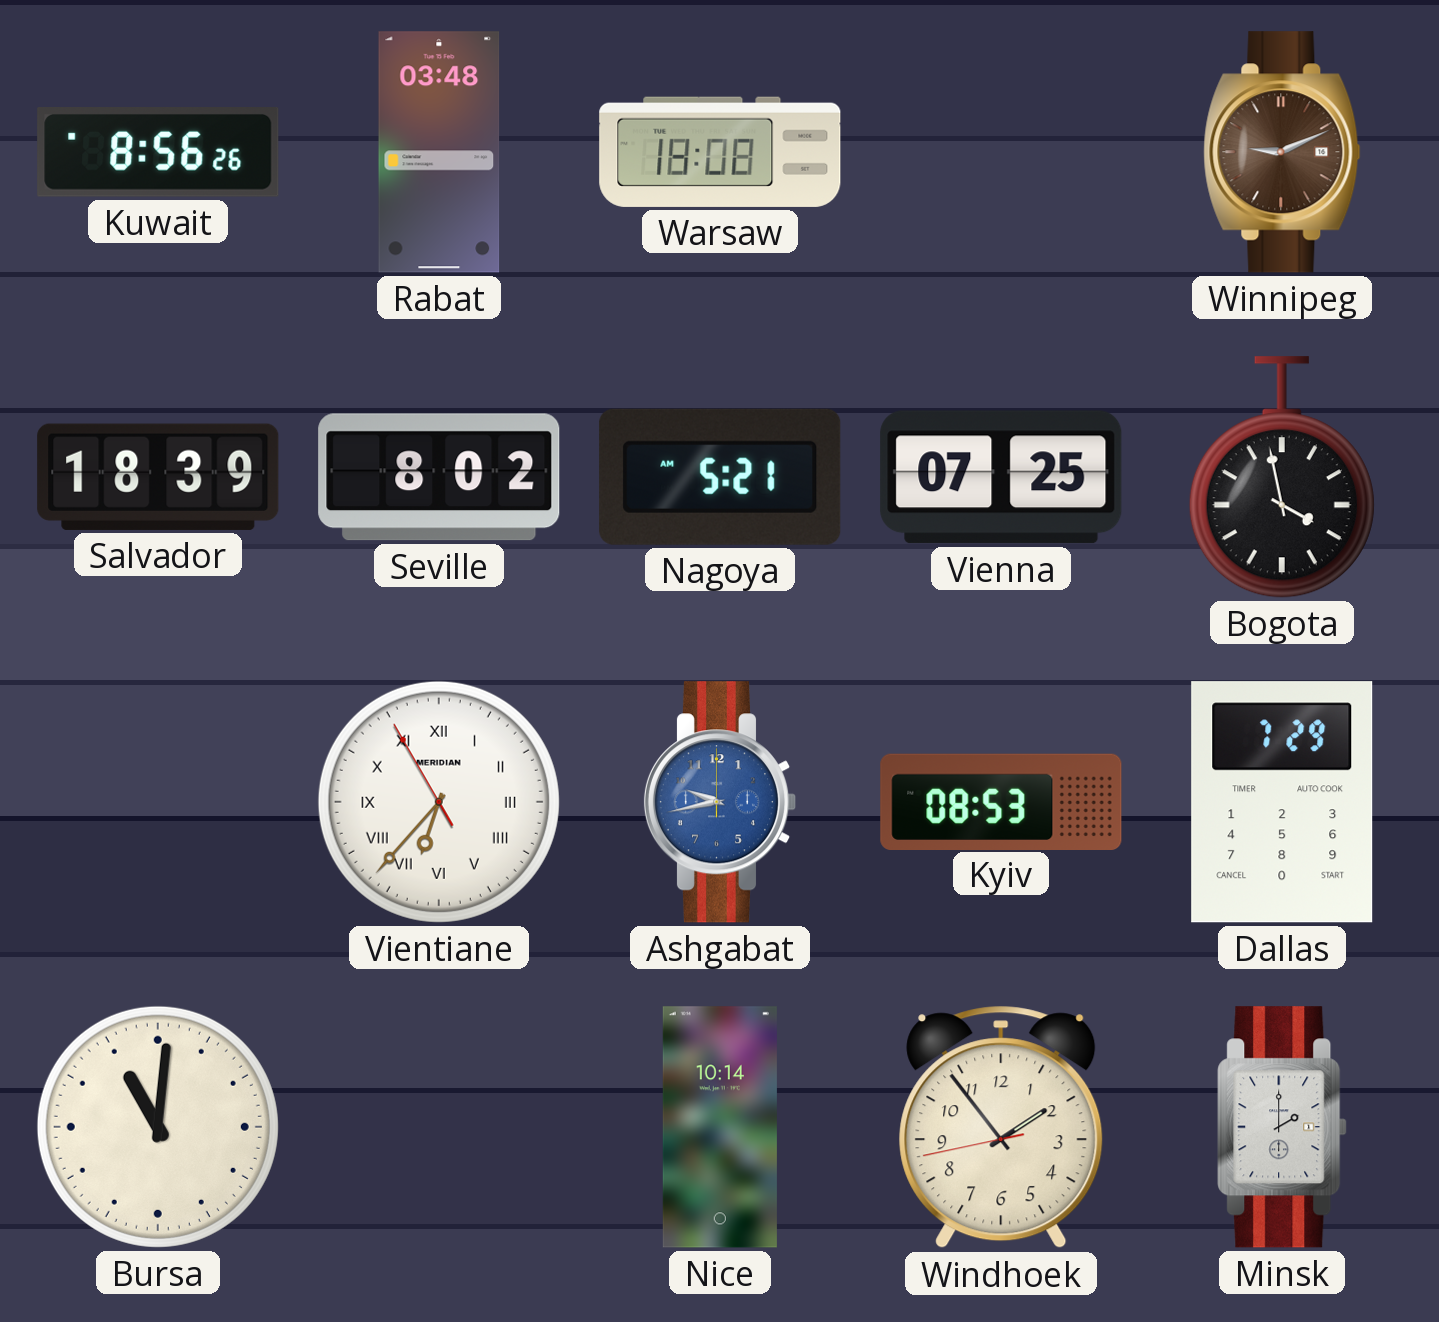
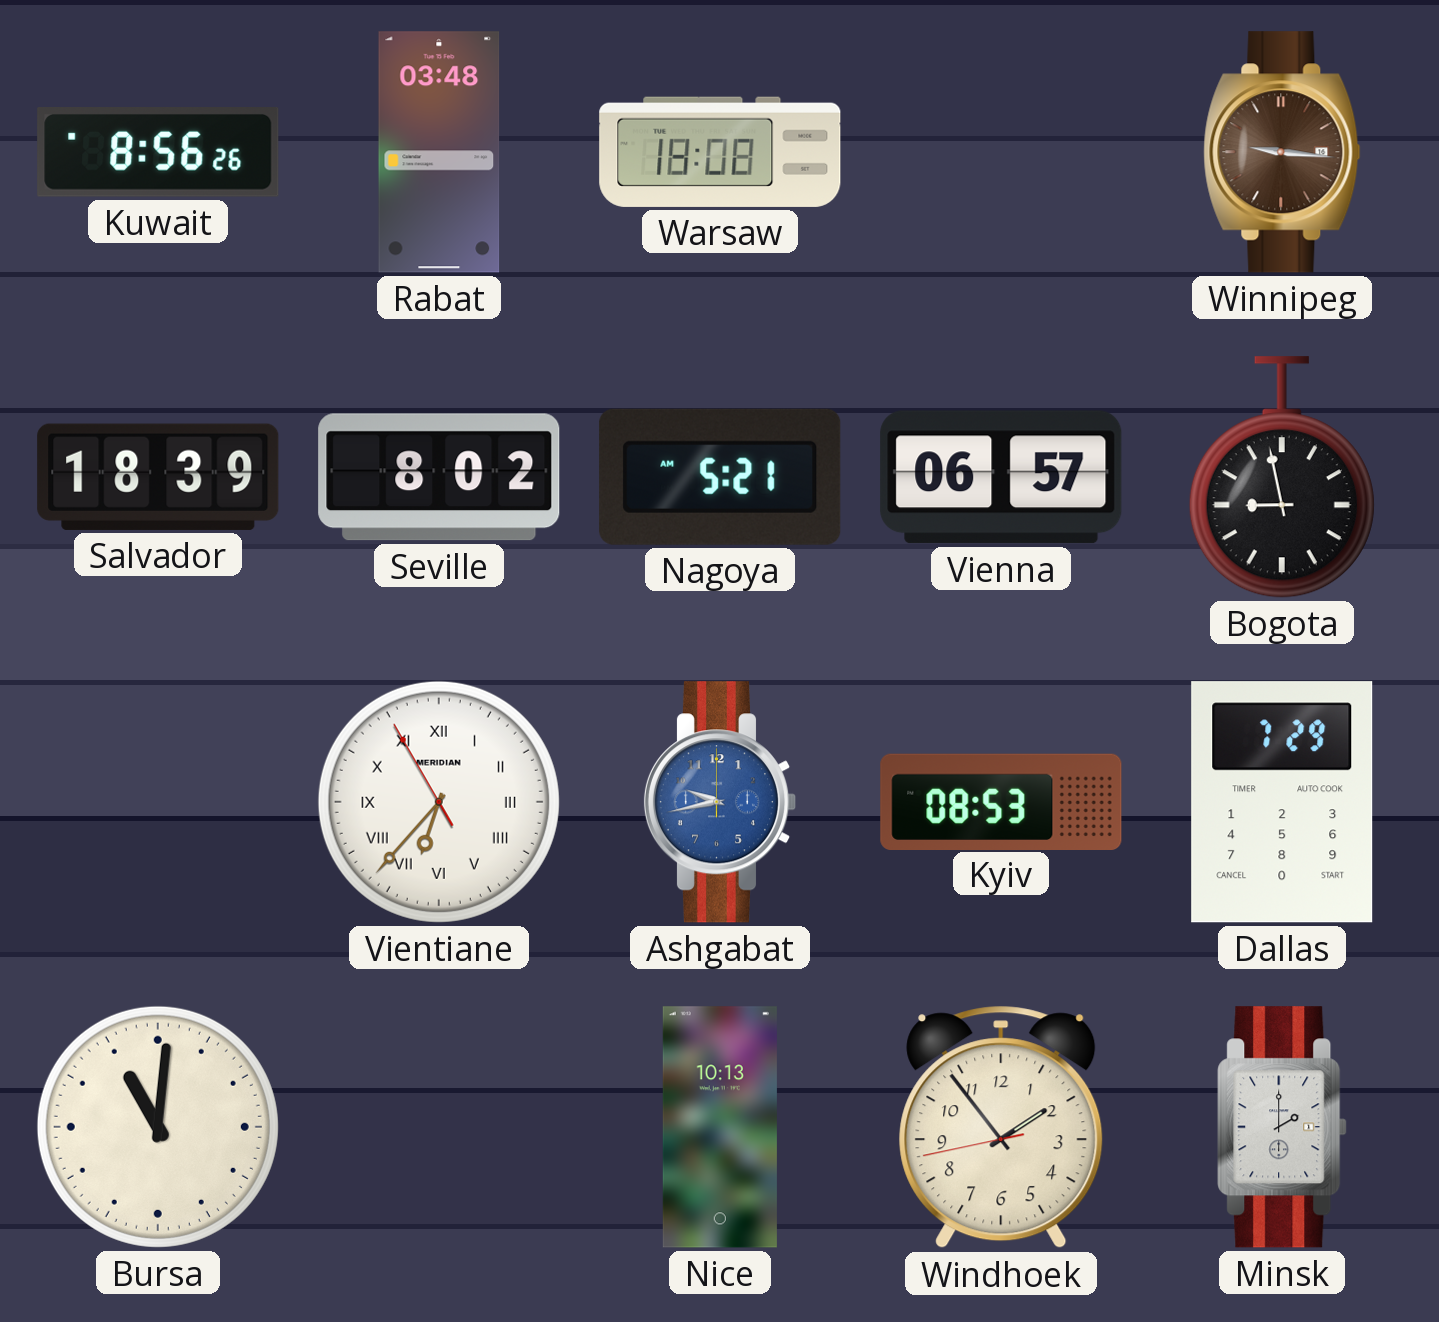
Winnipeg: 9:11 -> 9:16
Vienna: 07:25 -> 06:57
Bogota: 3:58 -> 8:58
Nice: 10:14 -> 10:13
